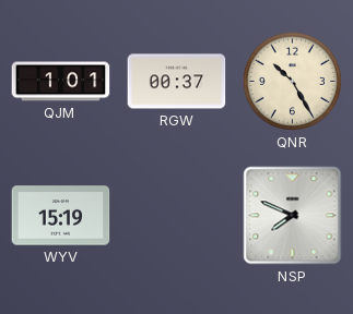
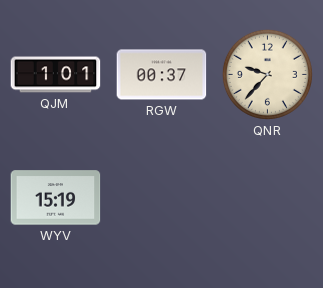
QNR: 10:25 -> 9:37
NSP: 7:49 -> none
